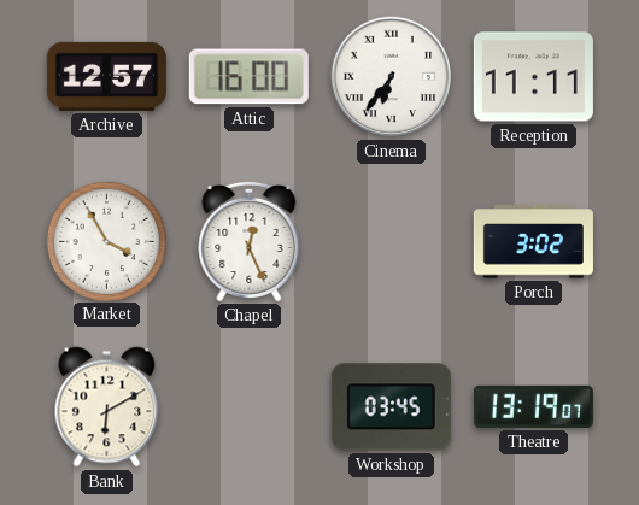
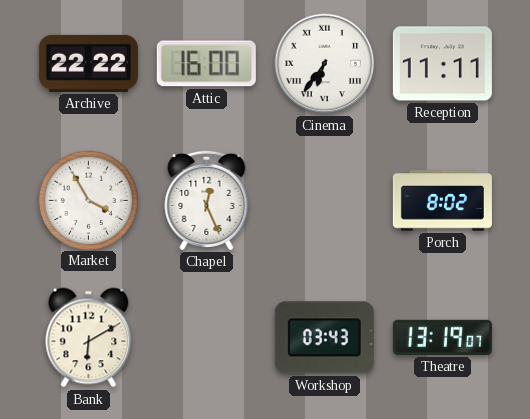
Archive: 12:57 -> 22:22
Porch: 3:02 -> 8:02
Workshop: 03:45 -> 03:43
